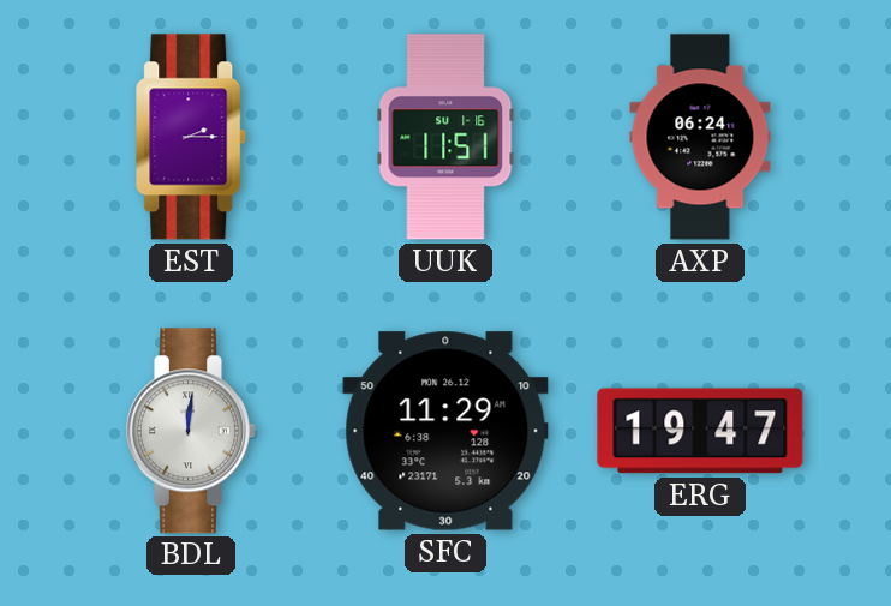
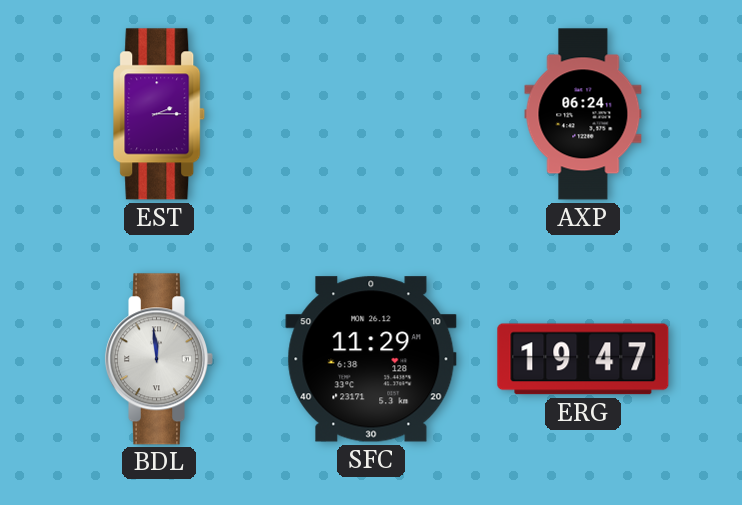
UUK: 11:51 -> none
BDL: 12:01 -> 11:59
